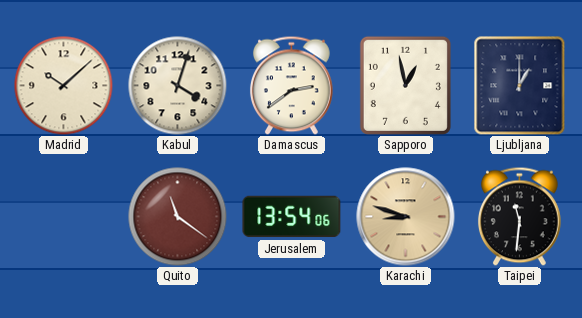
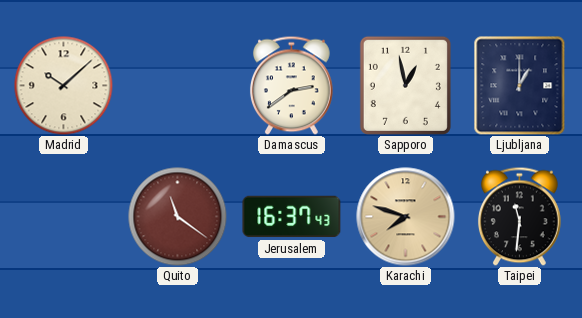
Kabul: 4:03 -> none
Jerusalem: 13:54 -> 16:37
Karachi: 8:48 -> 7:48
